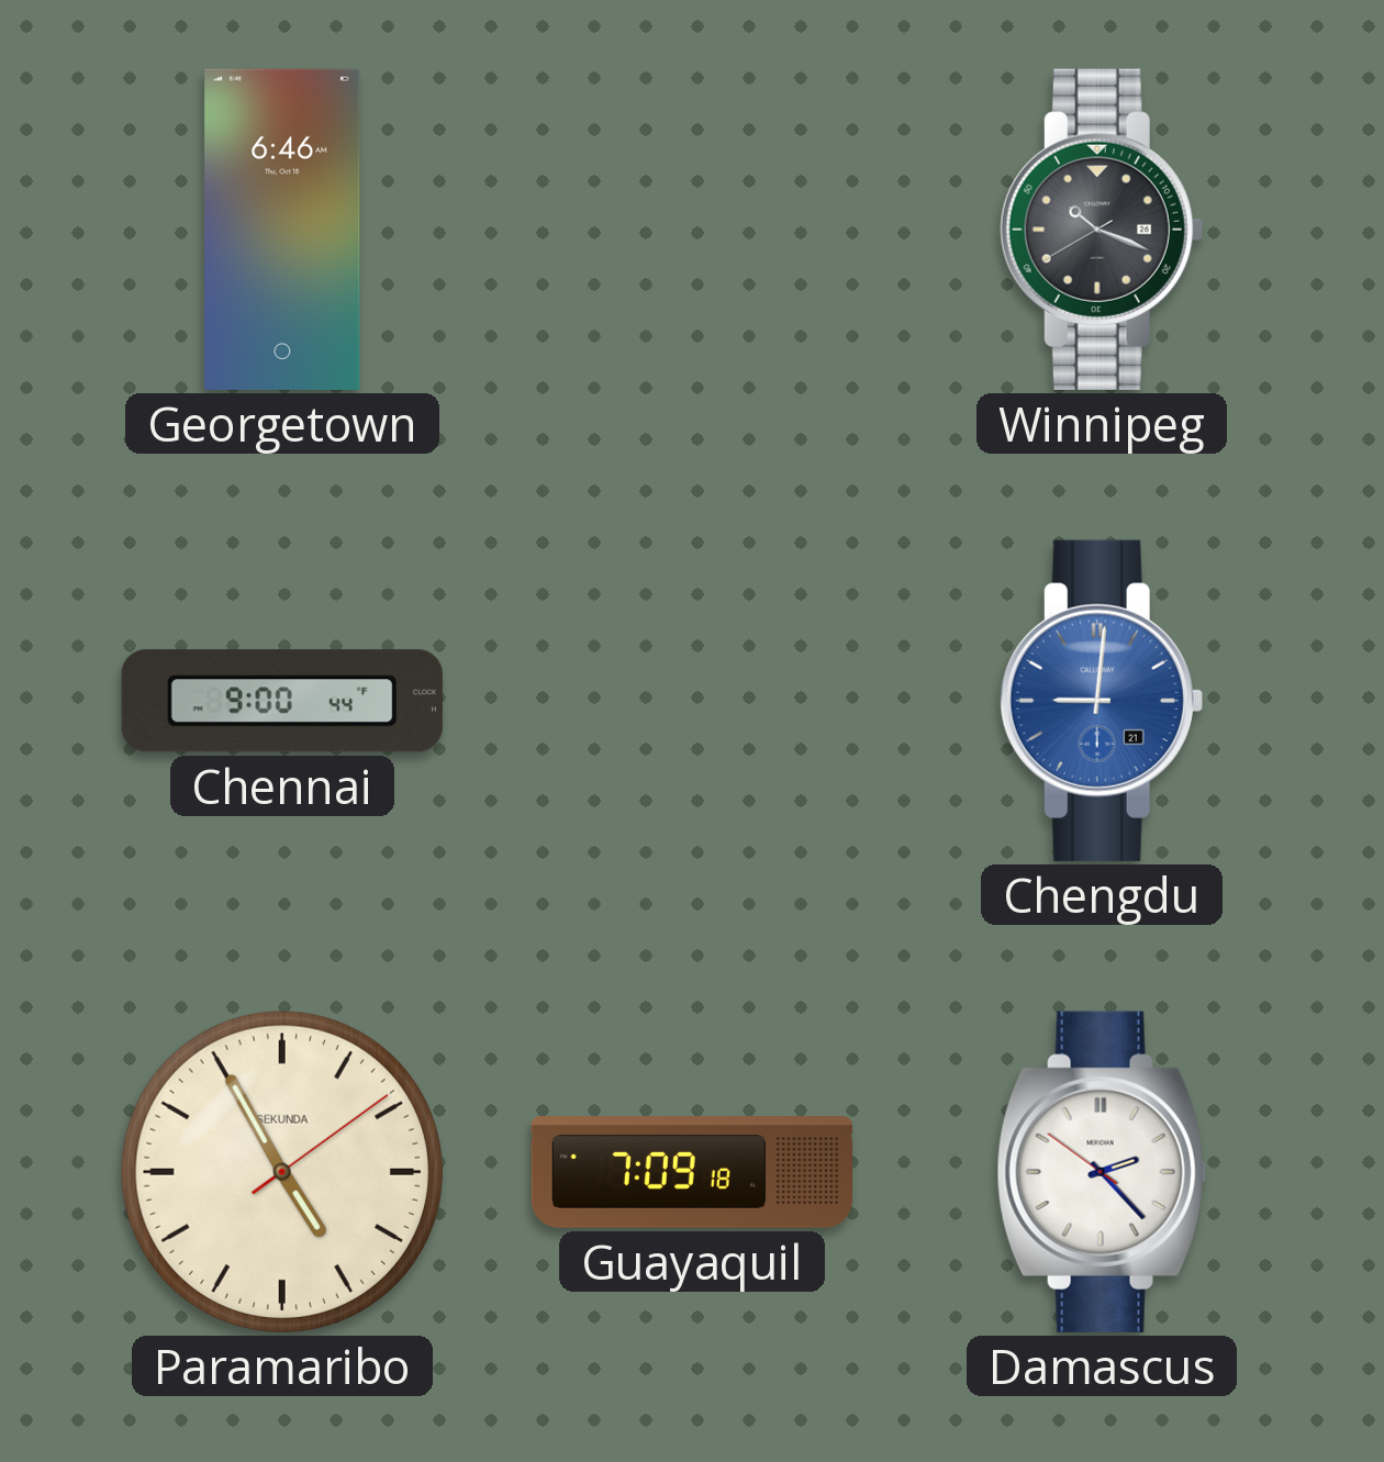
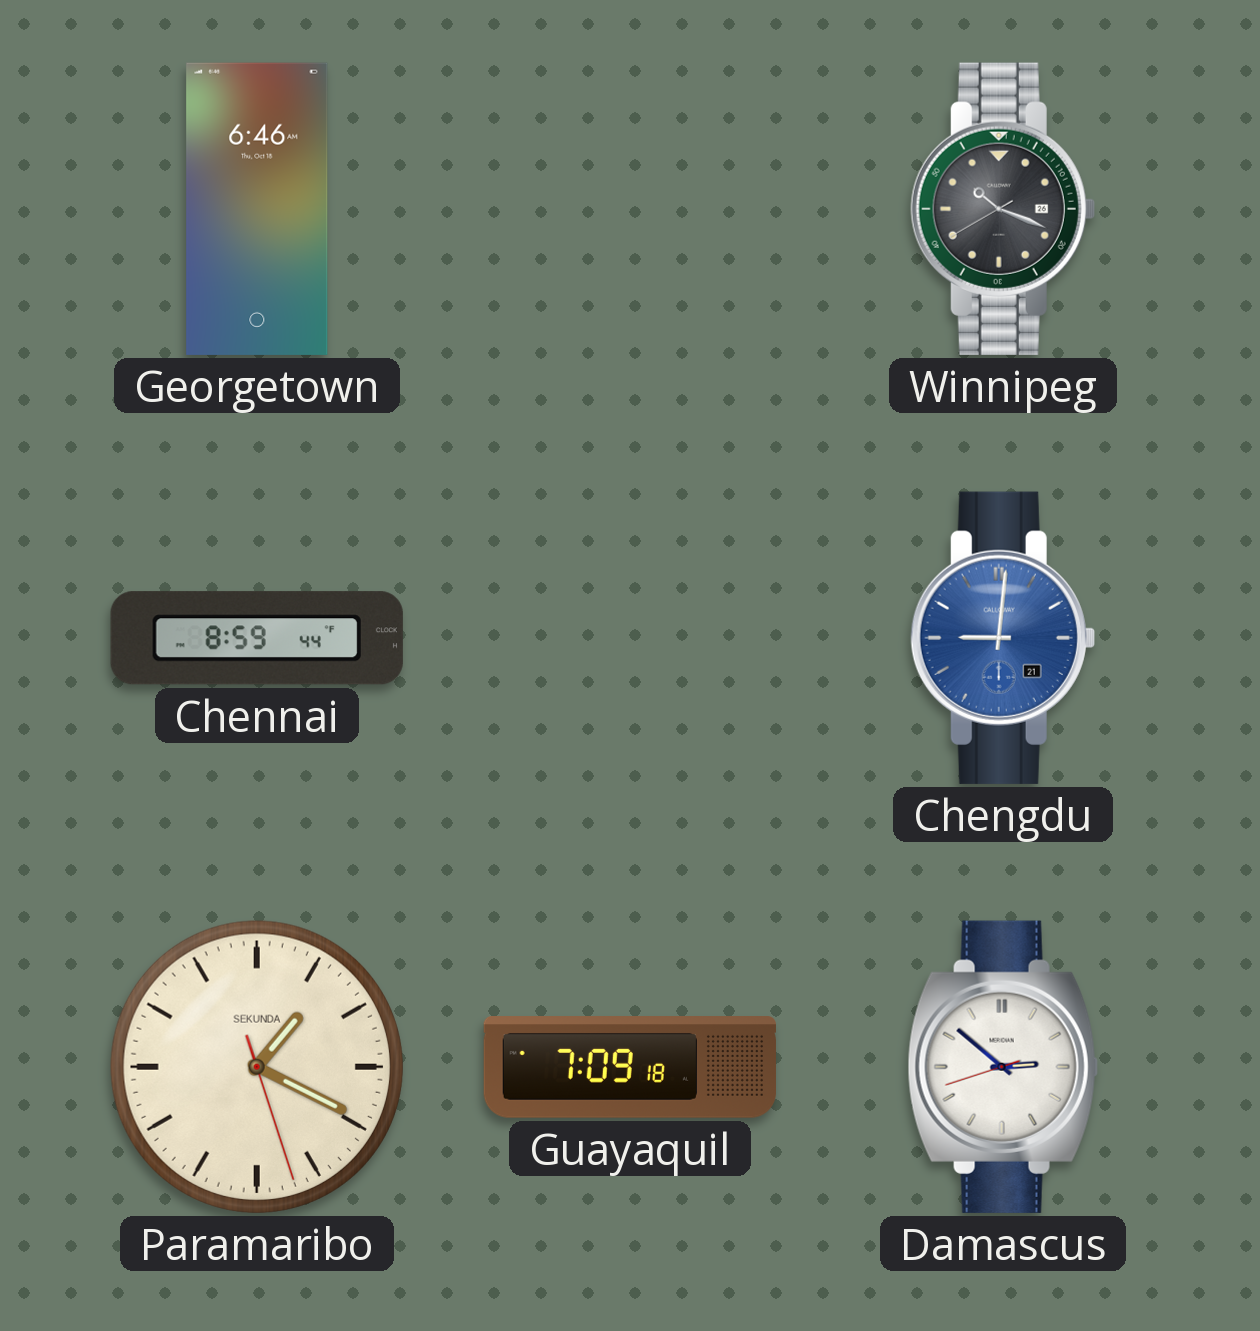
Chennai: 9:00 -> 8:59
Paramaribo: 4:55 -> 1:19
Damascus: 2:22 -> 2:51
